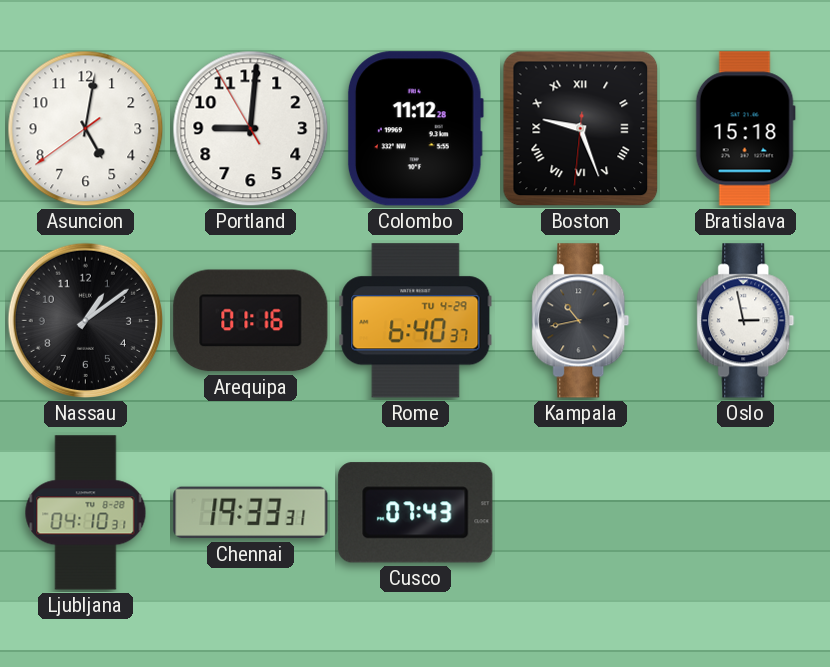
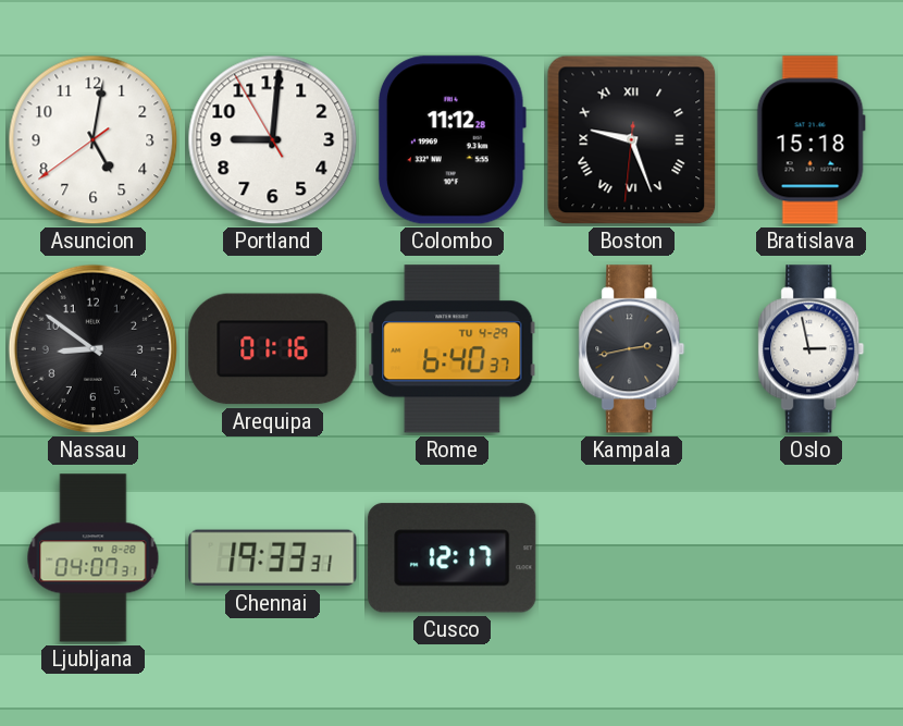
Nassau: 1:09 -> 8:51
Kampala: 10:43 -> 2:43
Ljubljana: 04:10 -> 04:07
Cusco: 07:43 -> 12:17
